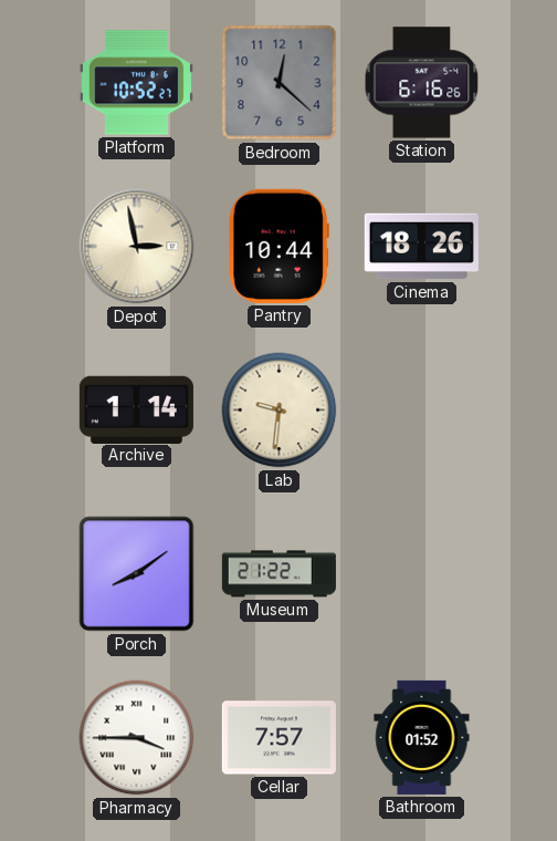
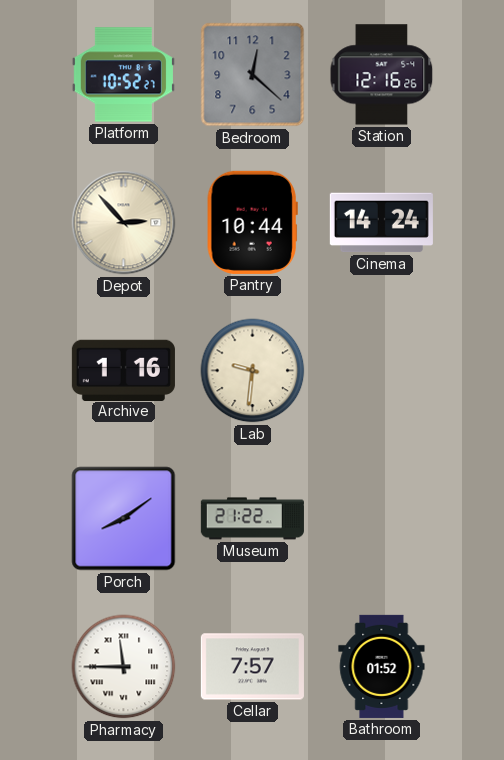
Station: 6:16 -> 12:16
Depot: 2:58 -> 2:53
Cinema: 18:26 -> 14:24
Archive: 1:14 -> 1:16
Pharmacy: 3:45 -> 11:45
